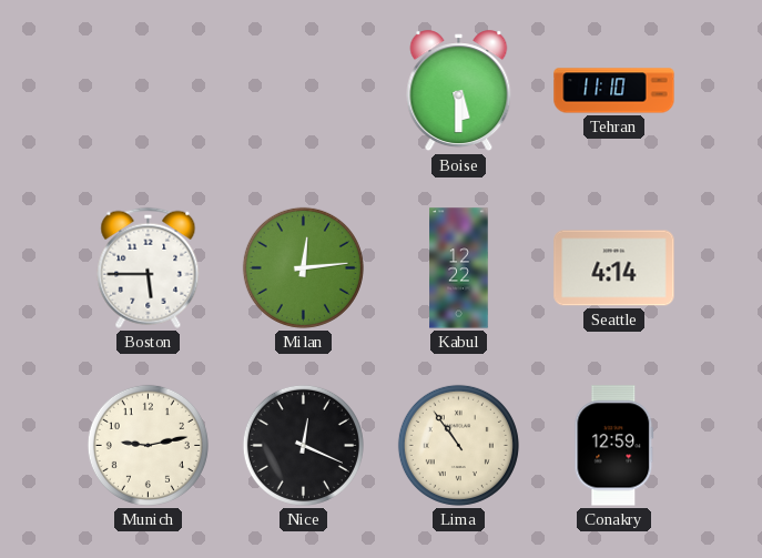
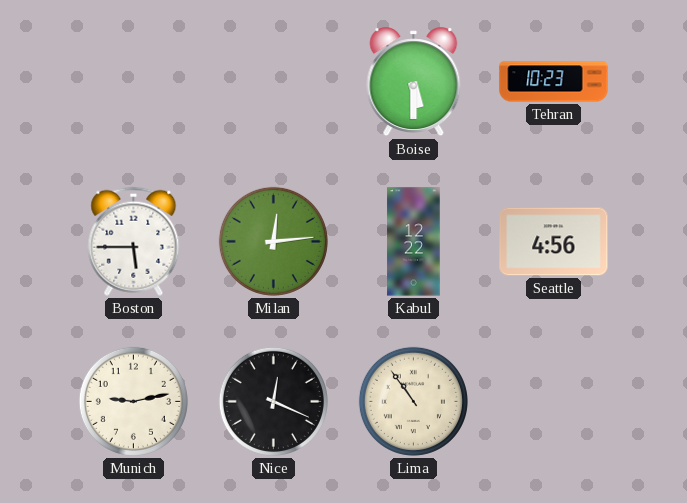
Tehran: 11:10 -> 10:23
Seattle: 4:14 -> 4:56
Conakry: 12:59 -> none
